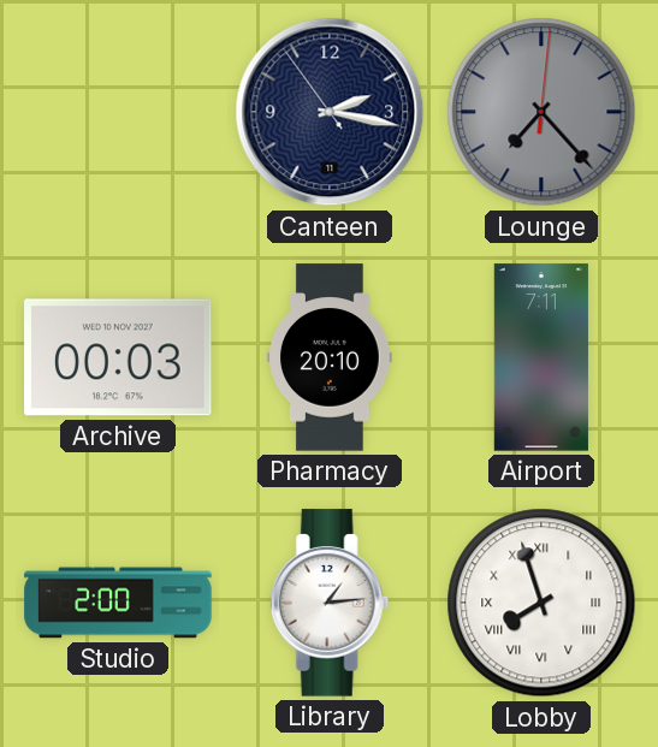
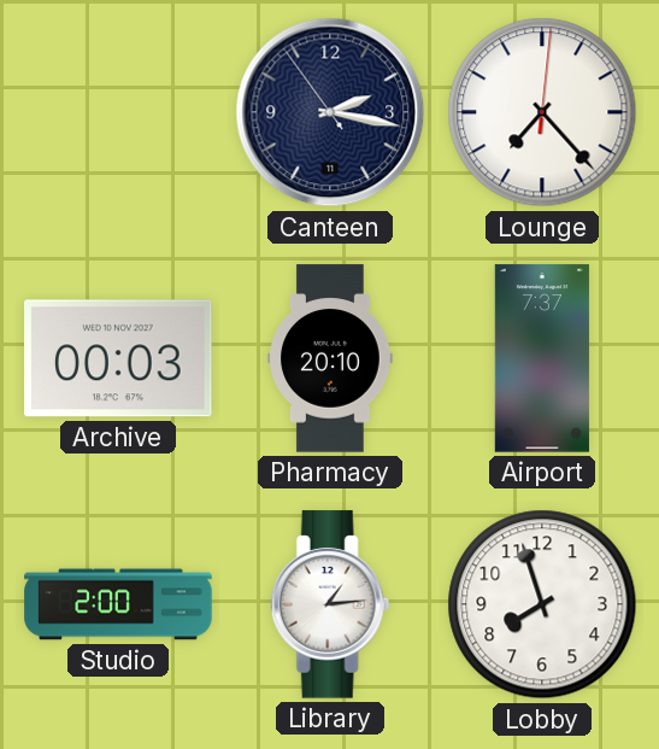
Lounge dial: grey -> white
Airport: 7:11 -> 7:37
Lobby numerals: Roman -> Arabic
